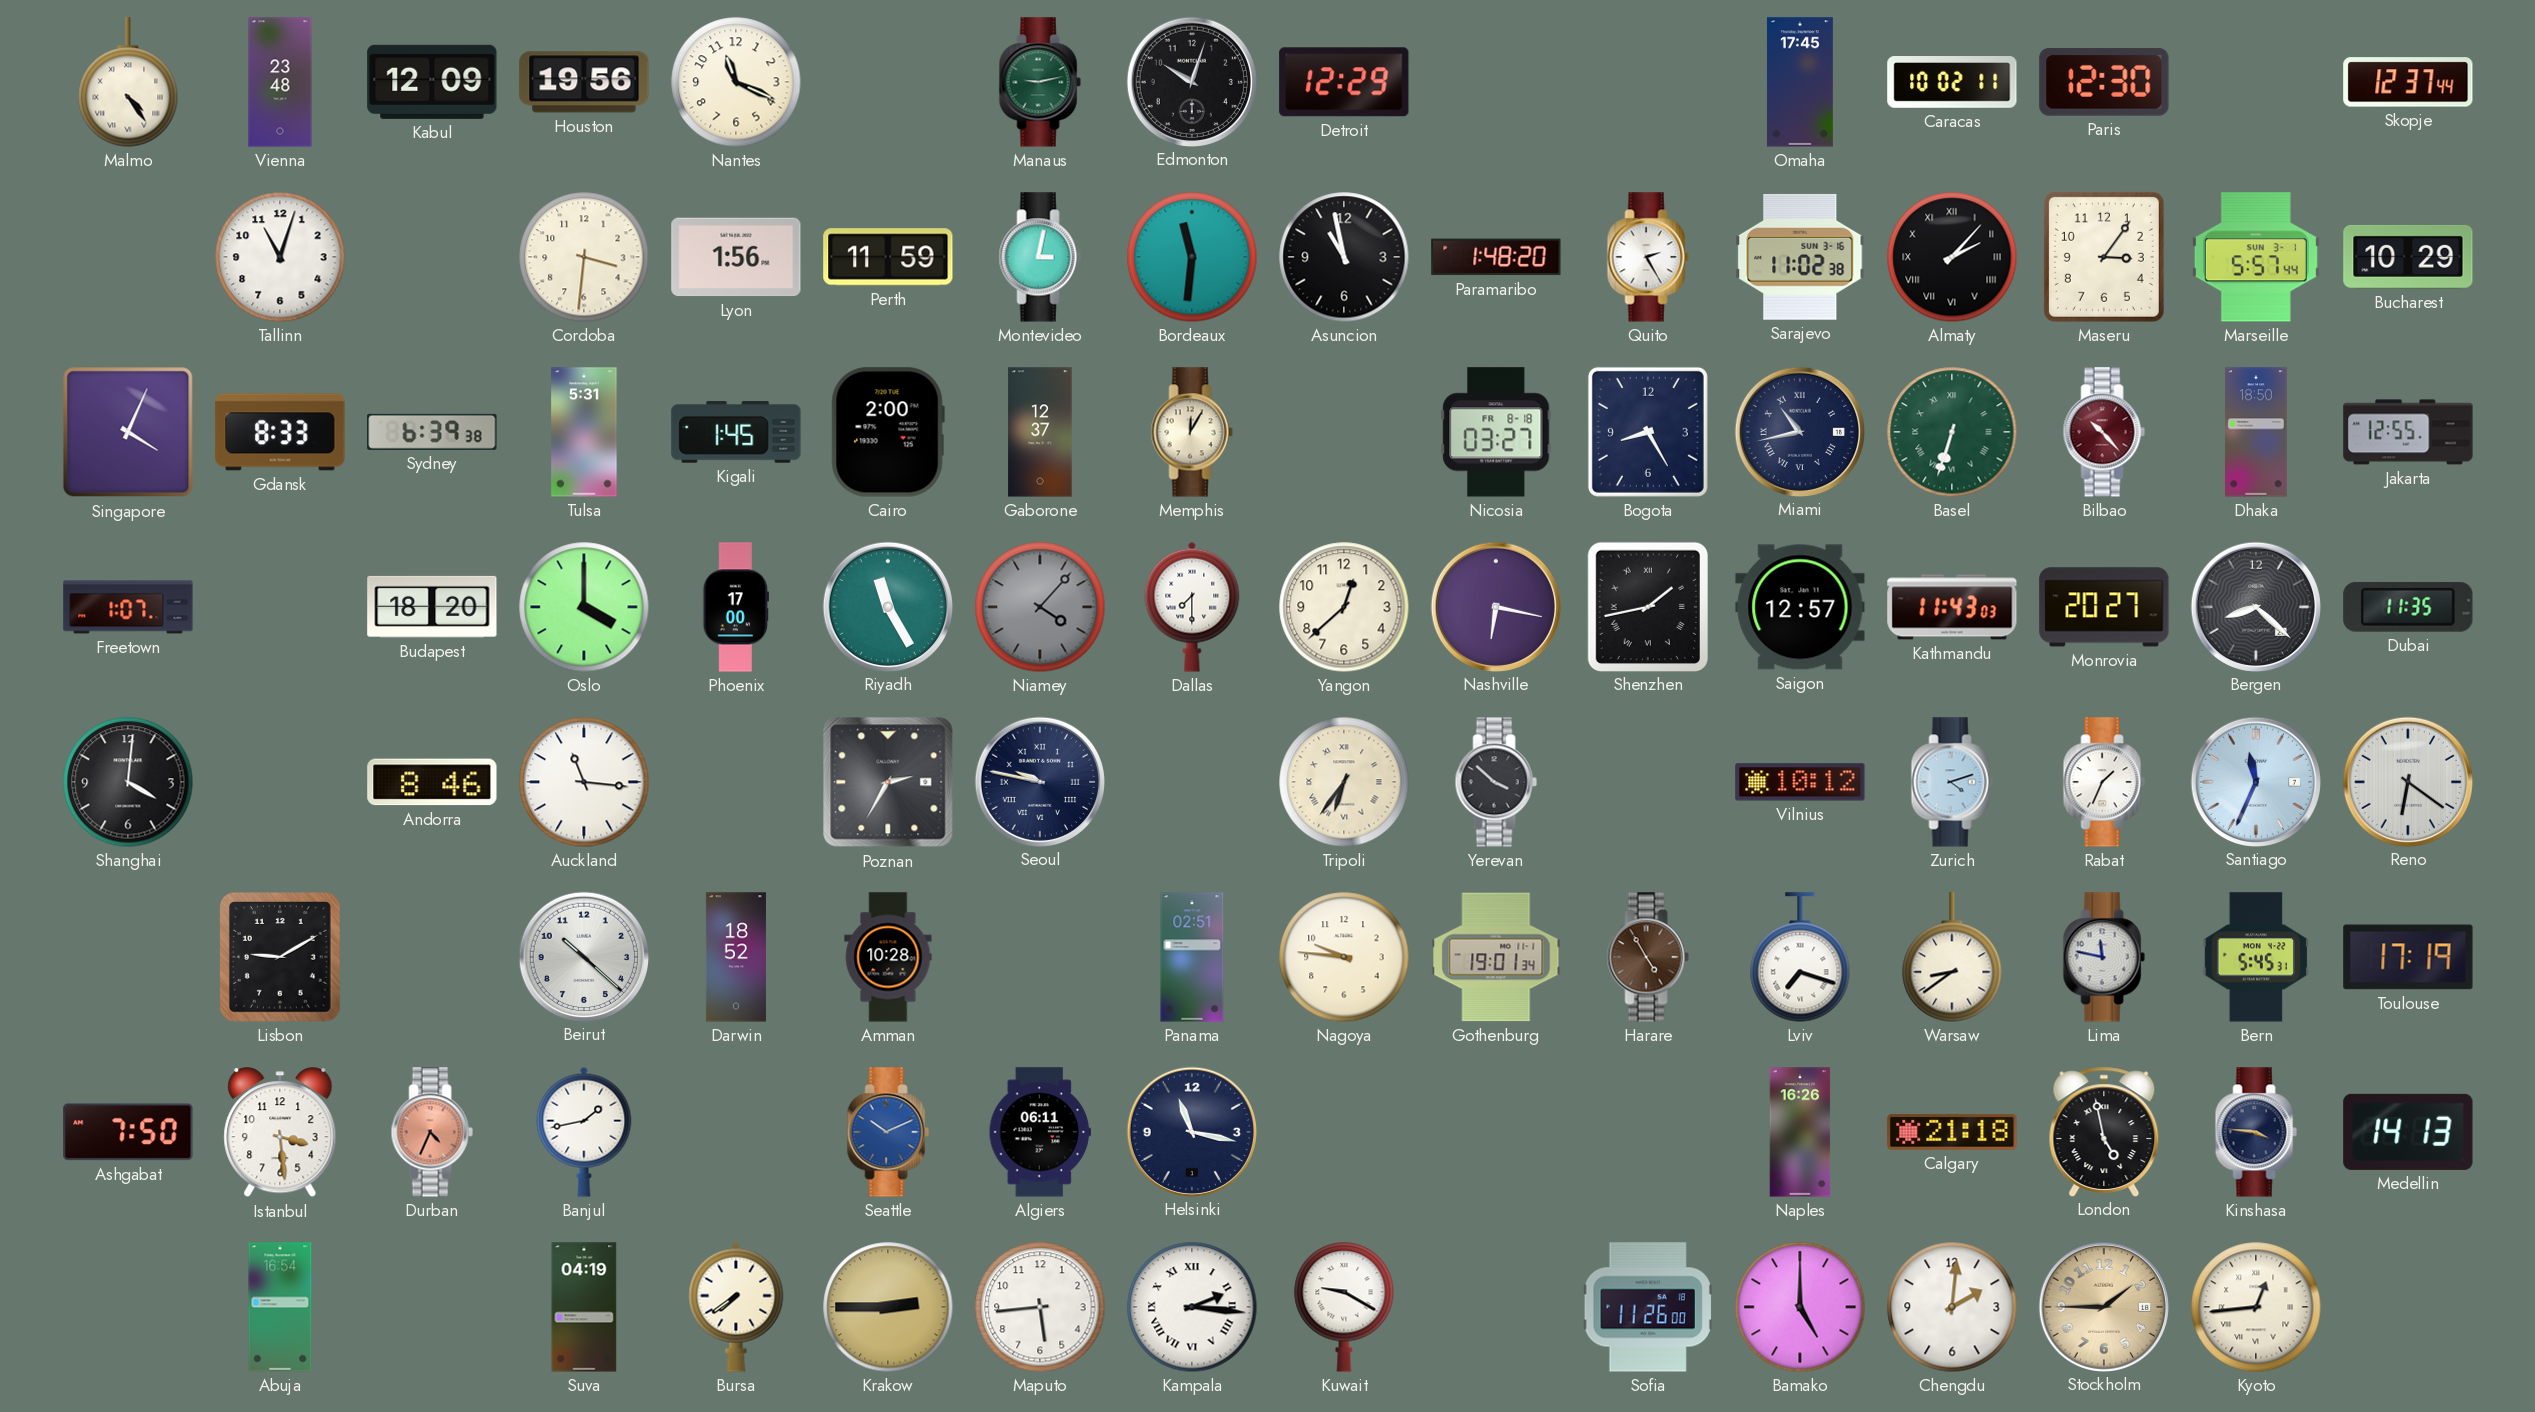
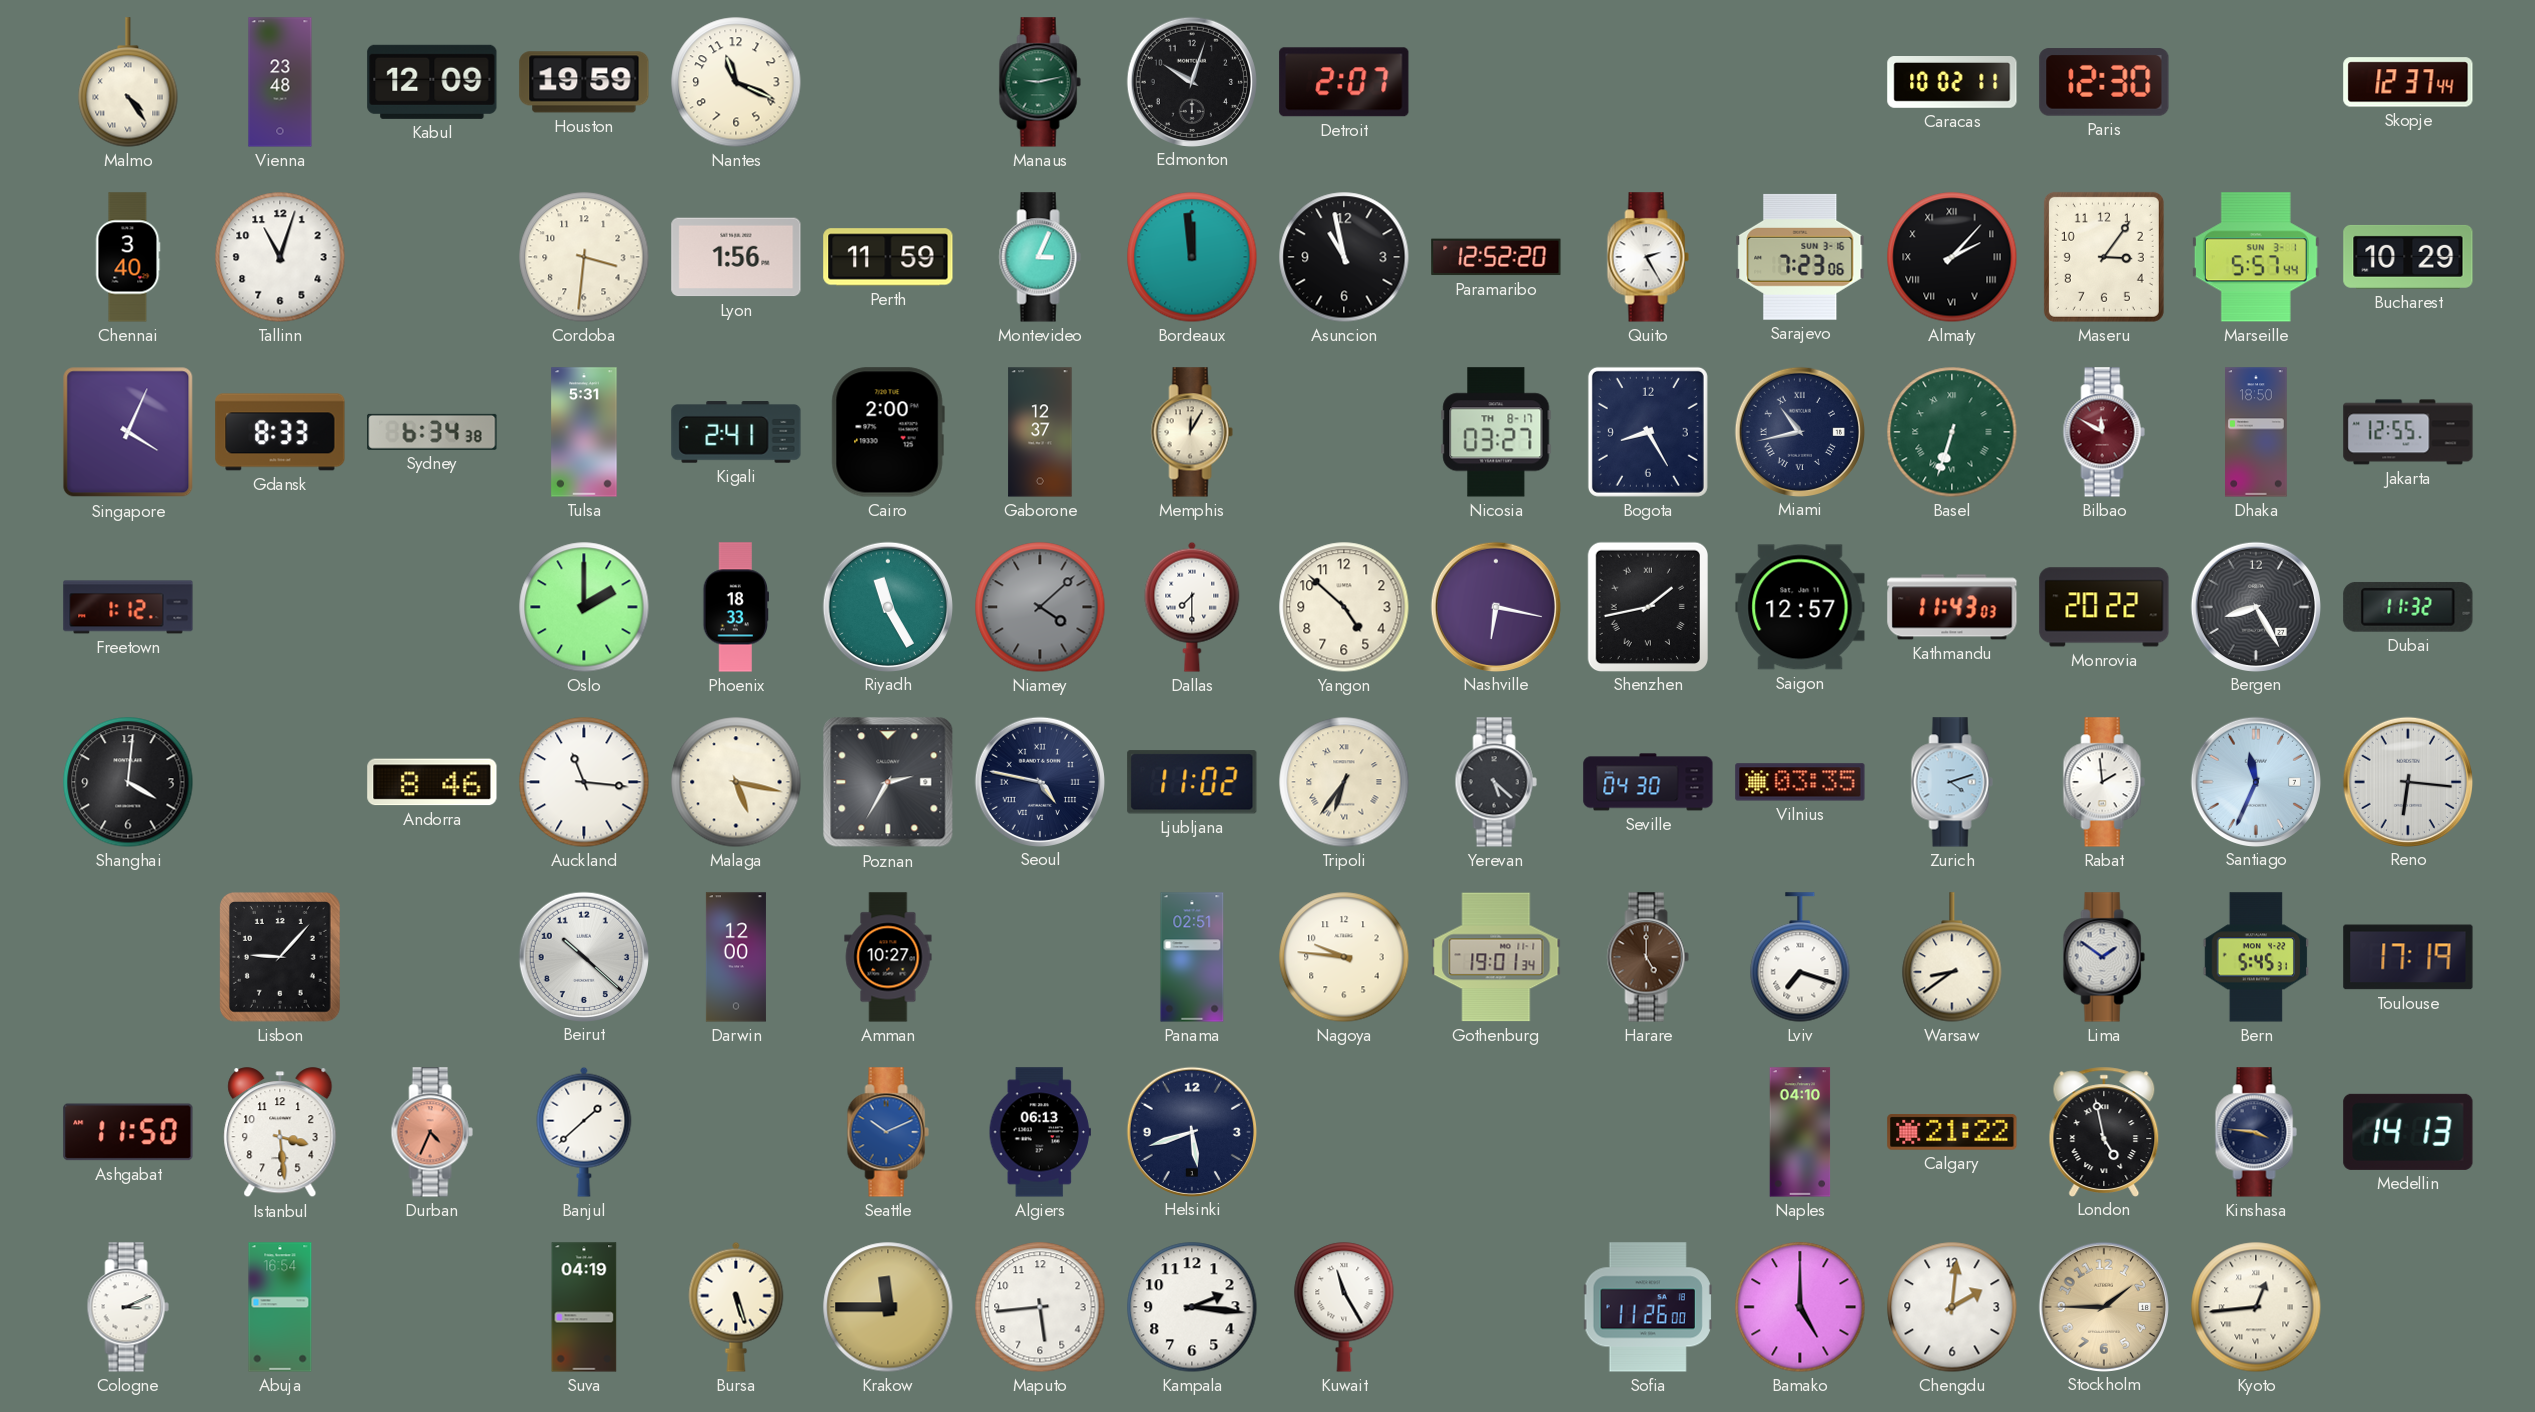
Houston: 19:56 -> 19:59
Detroit: 12:29 -> 2:07
Omaha: 17:45 -> none
Chennai: none -> 3:40
Montevideo: 3:02 -> 3:04
Bordeaux: 11:31 -> 11:59
Paramaribo: 1:48 -> 12:52
Sarajevo: 11:02 -> 7:23
Sydney: 6:39 -> 6:34
Kigali: 1:45 -> 2:41
Nicosia date: FR 8-18 -> TH 8-17
Bilbao: 10:23 -> 11:50
Freetown: 1:07 -> 1:12
Budapest: 18:20 -> none
Oslo: 4:00 -> 2:00
Phoenix: 17:00 -> 18:33
Niamey: 4:07 -> 4:08
Yangon: 12:38 -> 4:52
Monrovia: 20:27 -> 20:22
Bergen: 8:22 -> 8:25
Dubai: 11:35 -> 11:32
Malaga: none -> 5:17
Seoul: 9:47 -> 4:47
Ljubljana: none -> 11:02
Yerevan: 3:52 -> 5:22
Seville: none -> 04:30
Vilnius: 10:12 -> 03:35
Rabat: 1:34 -> 1:59
Reno: 6:21 -> 6:16
Lisbon: 9:10 -> 9:07
Darwin: 18:52 -> 12:00
Amman: 10:28 -> 10:27
Harare: 4:55 -> 5:00
Lima: 11:47 -> 1:51
Ashgabat: 7:50 -> 11:50
Banjul: 1:43 -> 1:38
Algiers: 06:11 -> 06:13
Helsinki: 11:17 -> 5:42
Naples: 16:26 -> 04:10
Calgary: 21:18 -> 21:22
Cologne: none -> 3:11
Bursa: 7:39 -> 5:27
Krakow: 2:45 -> 11:45
Kampala numerals: Roman -> Arabic
Kuwait: 9:20 -> 11:25
